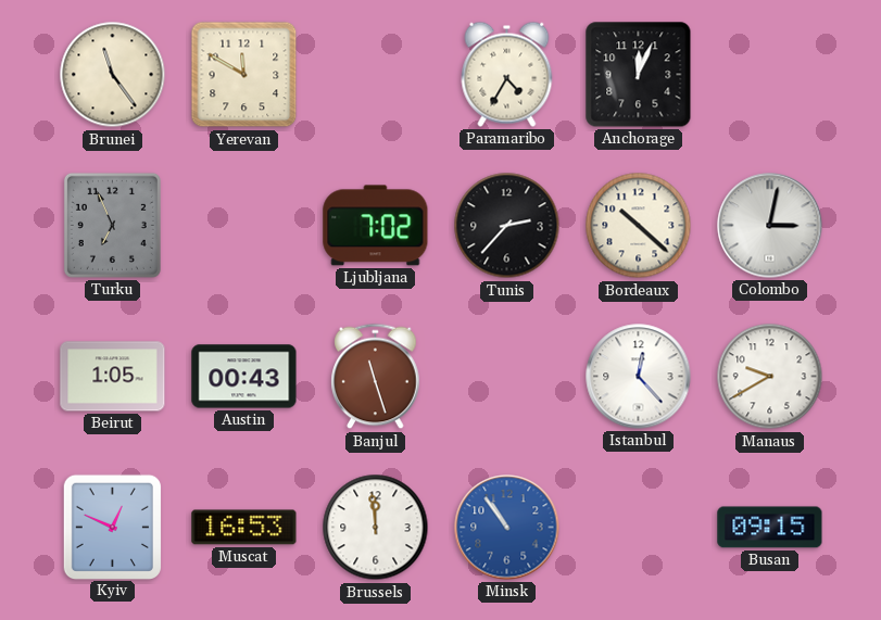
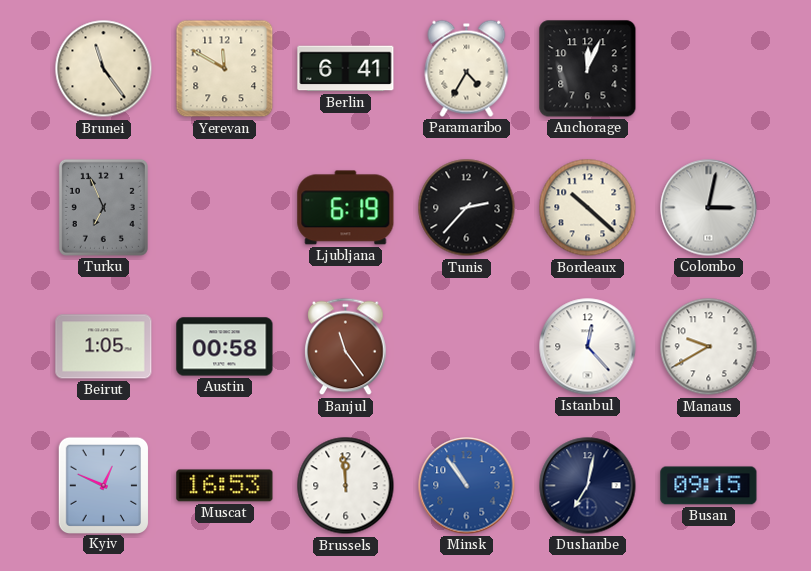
Berlin: none -> 6:41
Ljubljana: 7:02 -> 6:19
Austin: 00:43 -> 00:58
Banjul: 11:27 -> 11:24
Dushanbe: none -> 7:02
